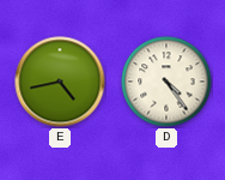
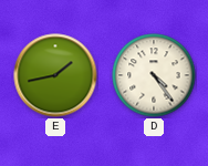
E: 4:43 -> 1:43
